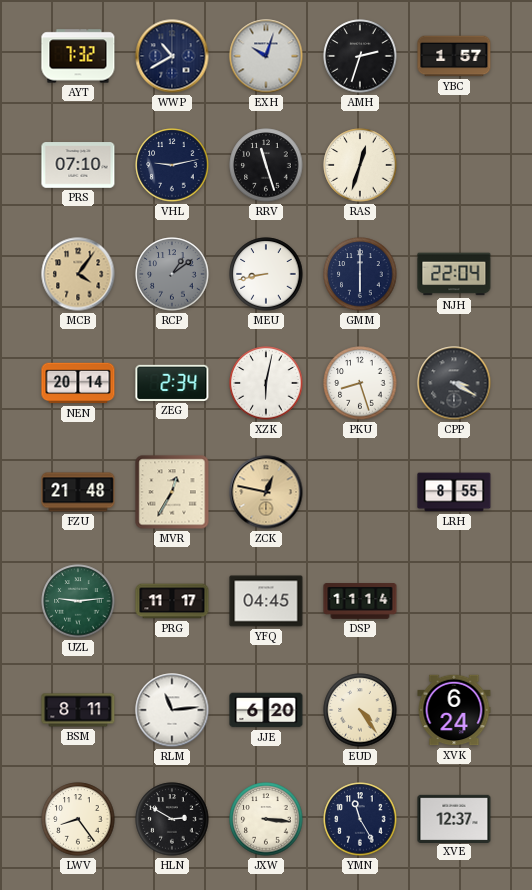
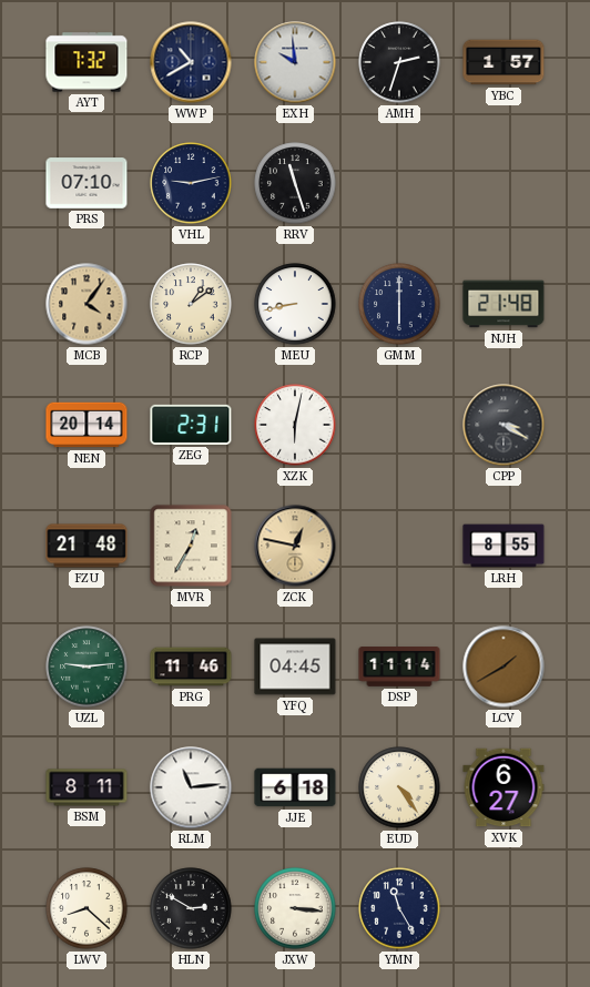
EXH: 10:03 -> 9:59
RAS: 12:33 -> none
RCP dial: grey -> cream
NJH: 22:04 -> 21:48
ZEG: 2:34 -> 2:31
PKU: 8:27 -> none
PRG: 11:17 -> 11:46
LCV: none -> 1:40
JJE: 6:20 -> 6:18
XVK: 6:24 -> 6:27
LWV: 8:24 -> 8:22
XVE: 12:37 -> none
